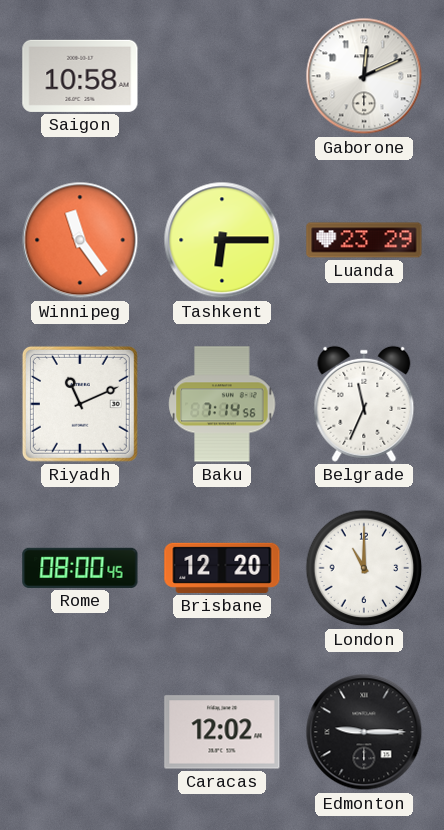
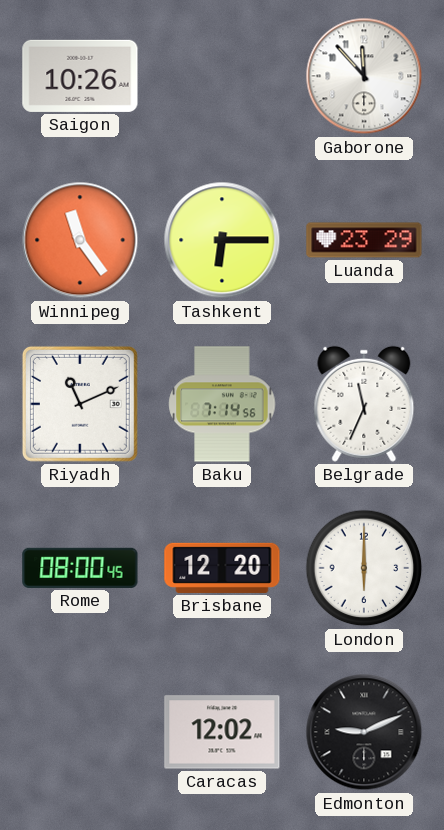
Saigon: 10:58 -> 10:26
Gaborone: 12:11 -> 11:53
London: 11:00 -> 6:00
Edmonton: 9:15 -> 9:11
